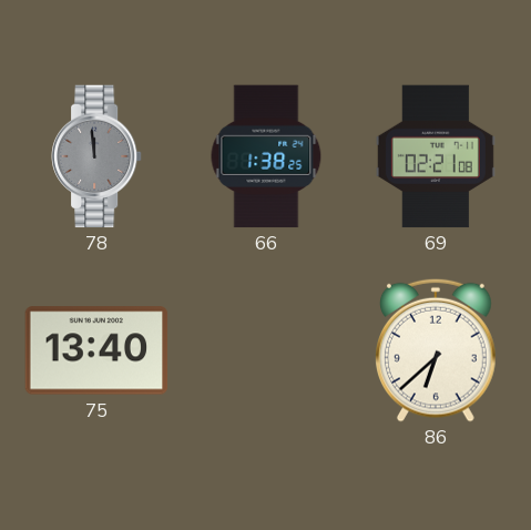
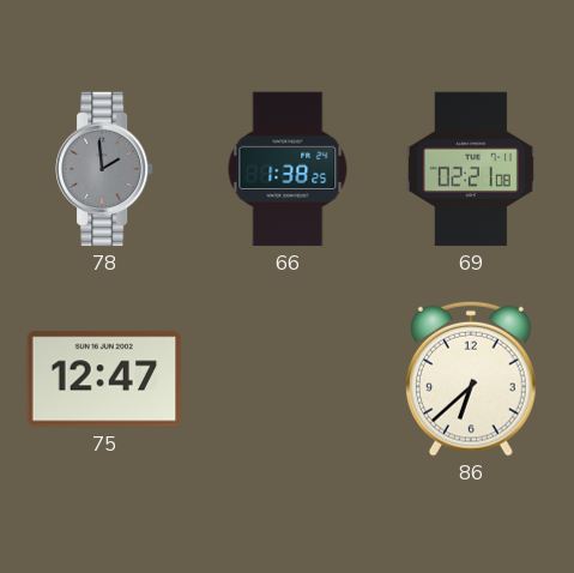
78: 11:59 -> 1:59
75: 13:40 -> 12:47
